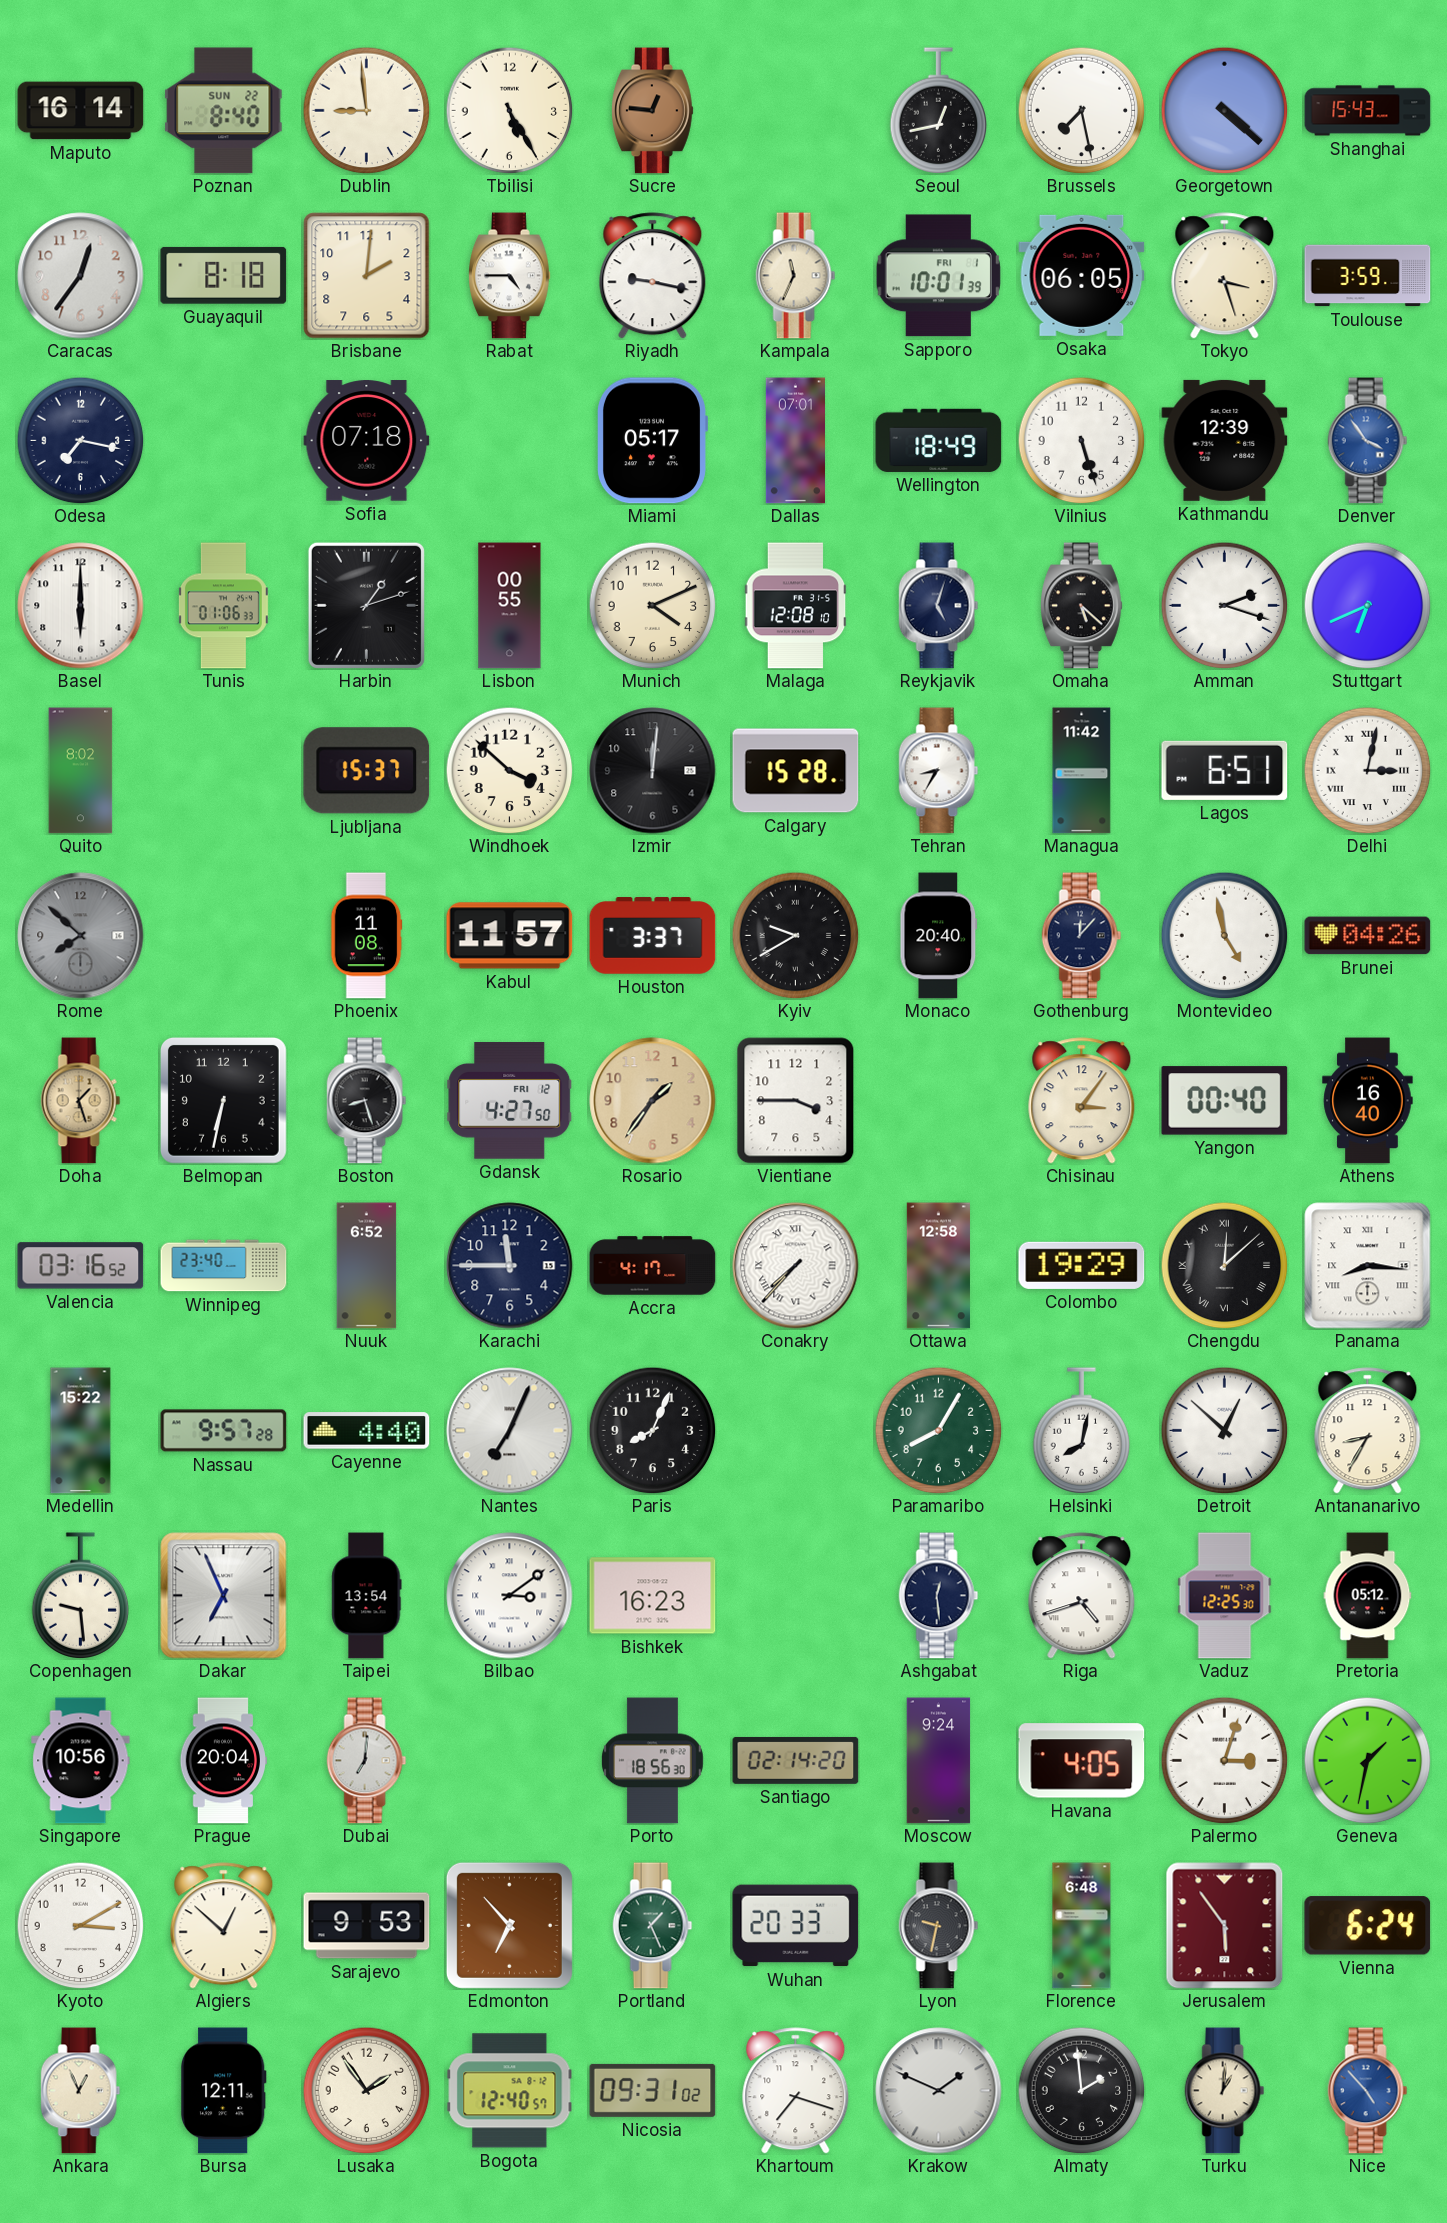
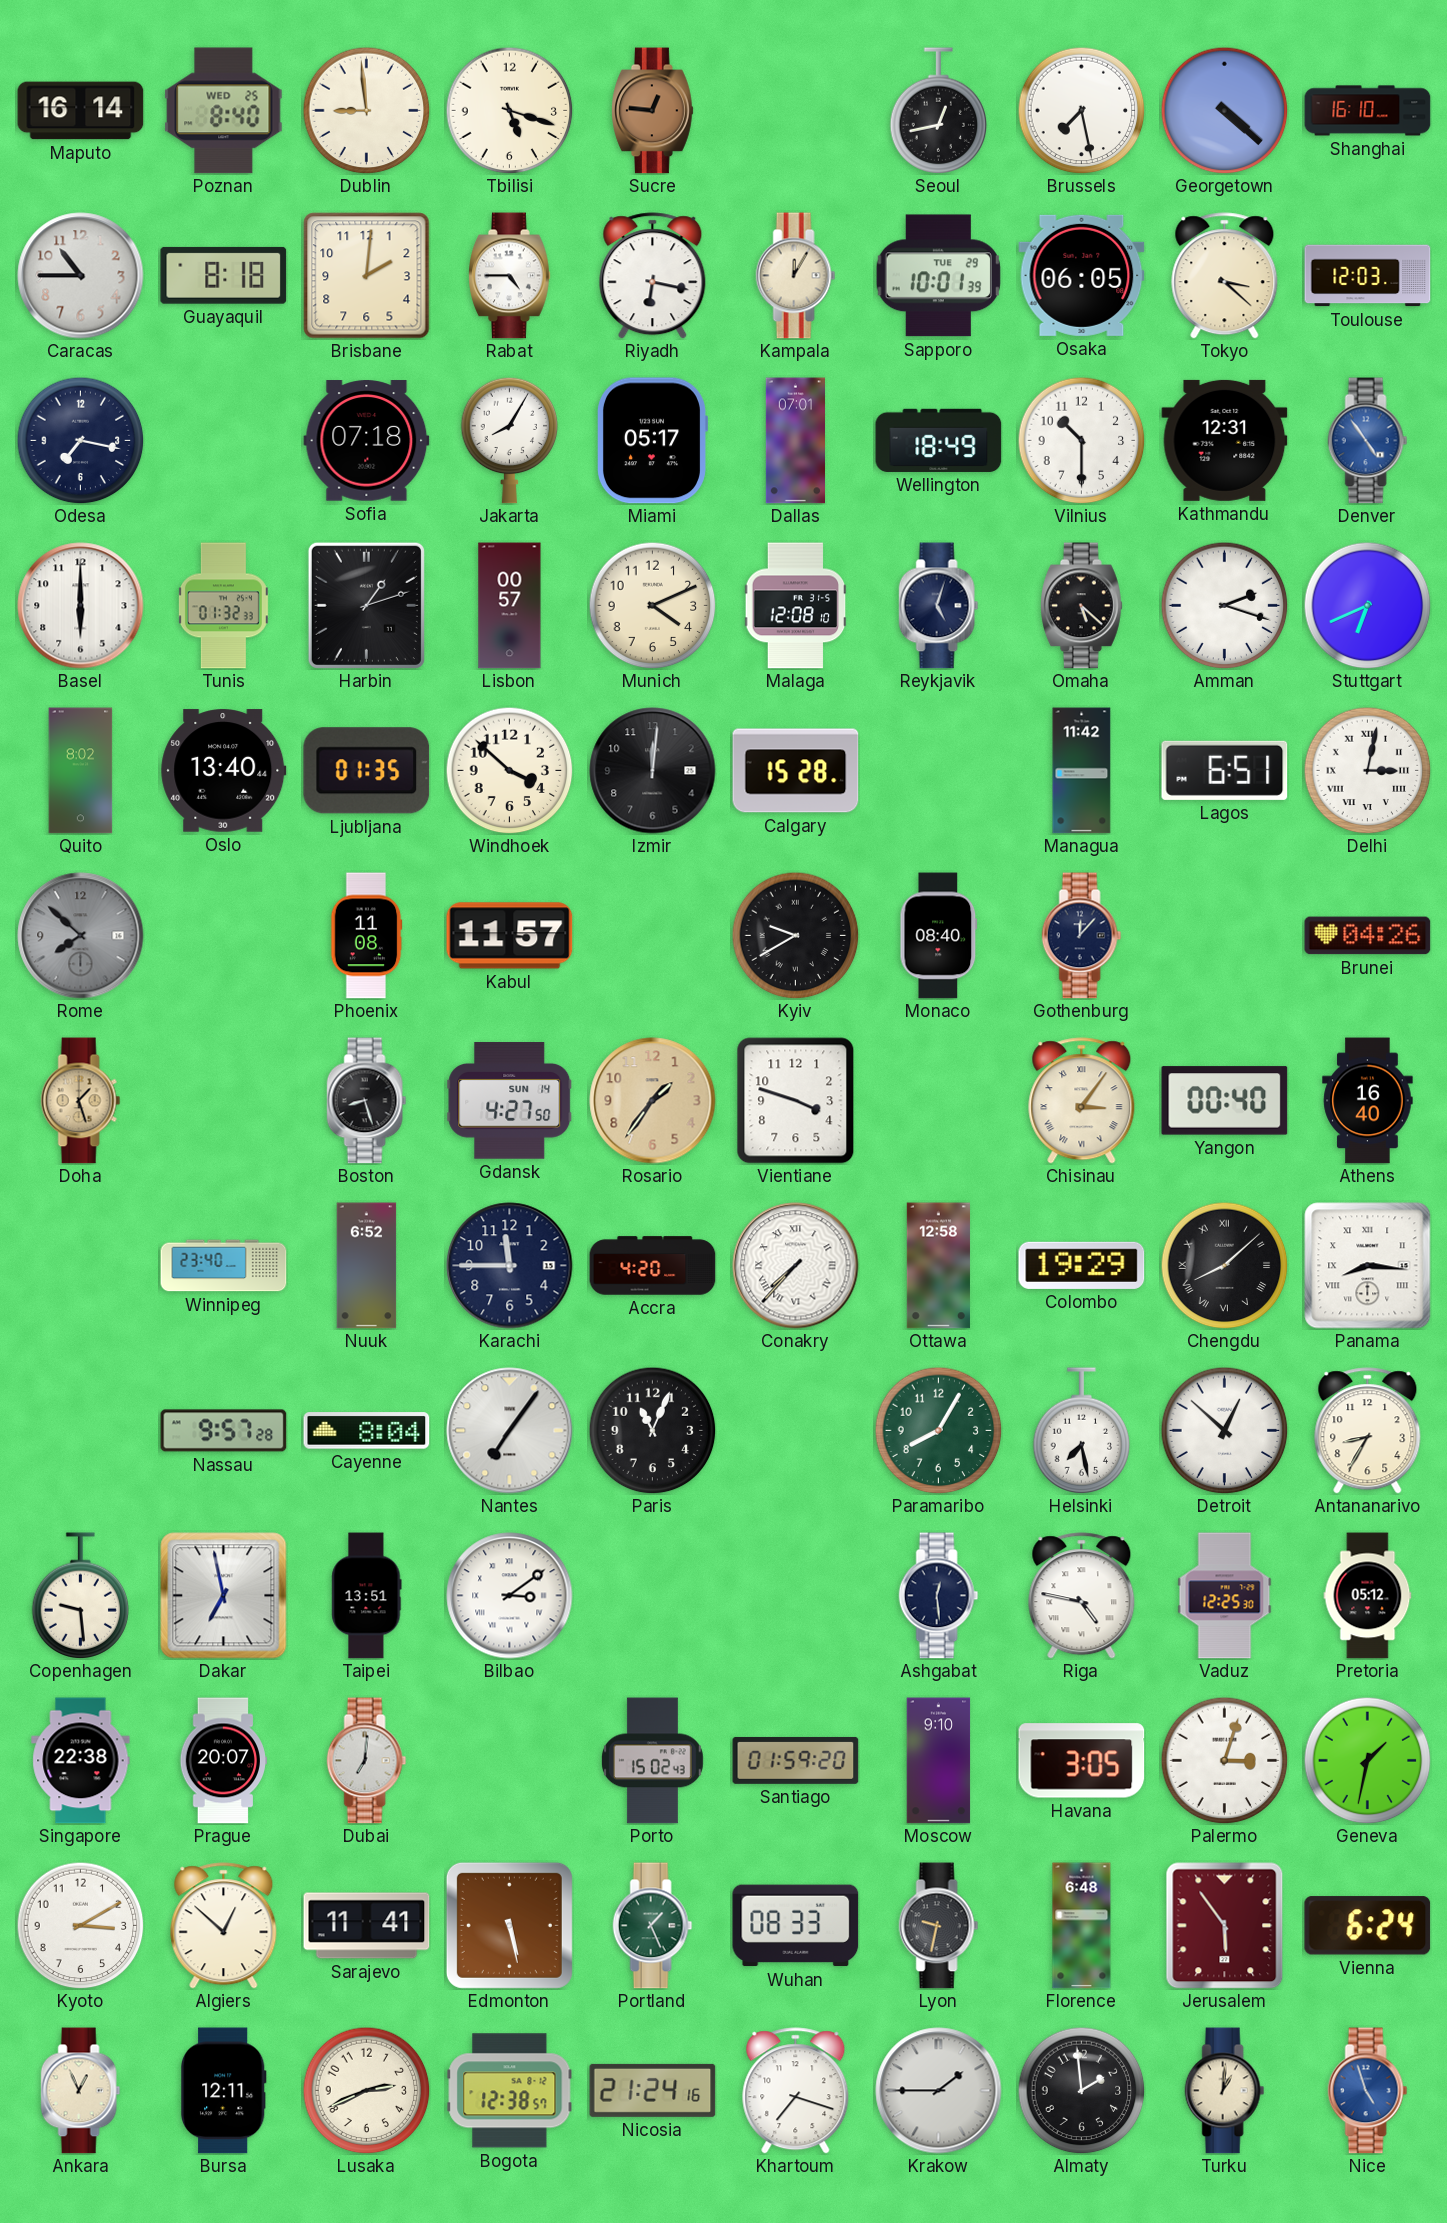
Poznan date: SUN 22 -> WED 25
Tbilisi: 5:25 -> 5:18
Shanghai: 15:43 -> 16:10
Caracas: 12:36 -> 10:45
Riyadh: 9:17 -> 6:17
Kampala: 11:34 -> 12:05
Sapporo date: FRI 1 -> TUE 29
Tokyo: 3:27 -> 3:22
Toulouse: 3:59 -> 12:03
Jakarta: none -> 8:05
Vilnius: 5:27 -> 10:30
Kathmandu: 12:39 -> 12:31
Denver: 3:54 -> 4:54
Tunis: 01:06 -> 01:32
Lisbon: 00:55 -> 00:57
Oslo: none -> 13:40
Ljubljana: 15:37 -> 01:35
Tehran: 8:35 -> none
Houston: 3:37 -> none
Monaco: 20:40 -> 08:40
Montevideo: 4:58 -> none
Belmopan: 6:32 -> none
Gdansk date: FRI 12 -> SUN 14
Vientiane: 3:45 -> 3:48
Chisinau numerals: Arabic -> Roman
Valencia: 03:16 -> none
Accra: 4:17 -> 4:20
Chengdu: 12:08 -> 8:08
Medellin: 15:22 -> none
Cayenne: 4:40 -> 8:04
Nantes: 7:04 -> 7:06
Paris: 8:04 -> 11:04
Helsinki: 8:02 -> 7:28
Dakar: 6:56 -> 6:58
Taipei: 13:54 -> 13:51
Bishkek: 16:23 -> none
Riga: 4:42 -> 4:47
Singapore: 10:56 -> 22:38
Prague: 20:04 -> 20:07
Porto: 18:56 -> 15:02
Santiago: 02:14 -> 01:59
Moscow: 9:24 -> 9:10
Havana: 4:05 -> 3:05
Sarajevo: 9:53 -> 11:41
Edmonton: 6:53 -> 5:28
Wuhan: 20:33 -> 08:33
Lusaka: 1:54 -> 2:41
Bogota: 12:40 -> 12:38
Nicosia: 09:31 -> 21:24
Krakow: 1:49 -> 1:45
Nice: 4:53 -> 4:57
